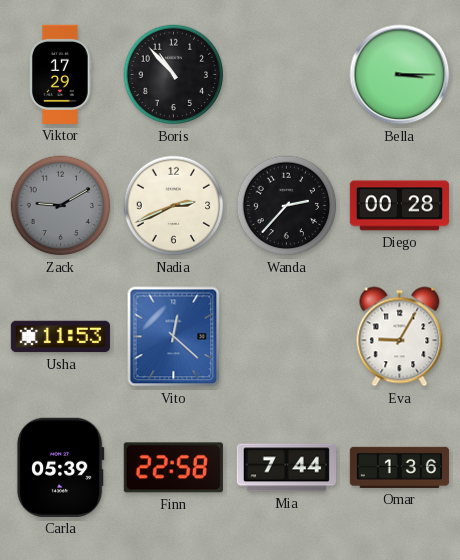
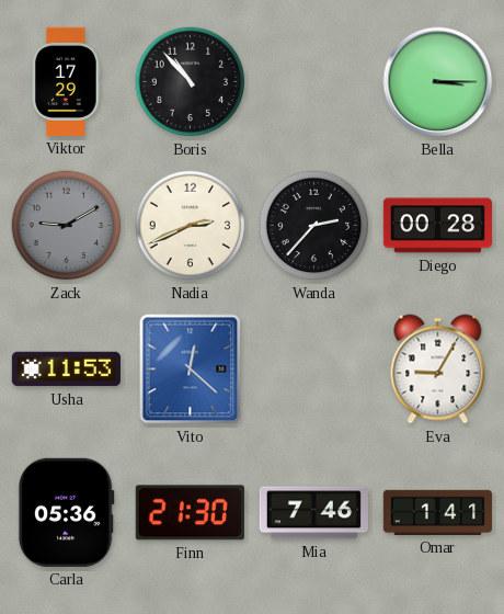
Carla: 05:39 -> 05:36
Finn: 22:58 -> 21:30
Mia: 7:44 -> 7:46
Omar: 1:36 -> 1:41
